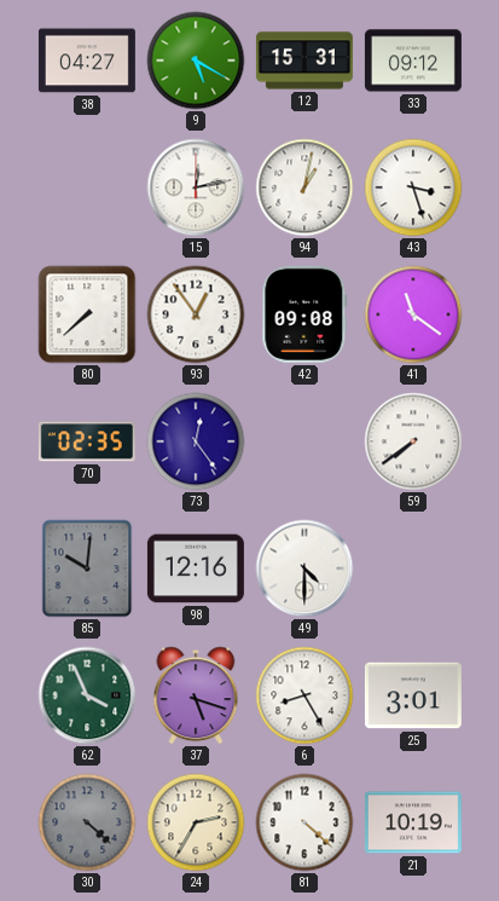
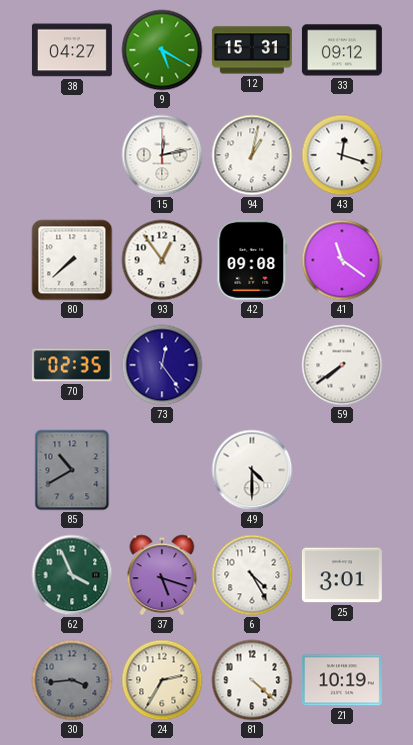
43: 3:27 -> 12:18
85: 10:01 -> 10:40
98: 12:16 -> none
6: 8:25 -> 4:25
30: 4:22 -> 3:44
